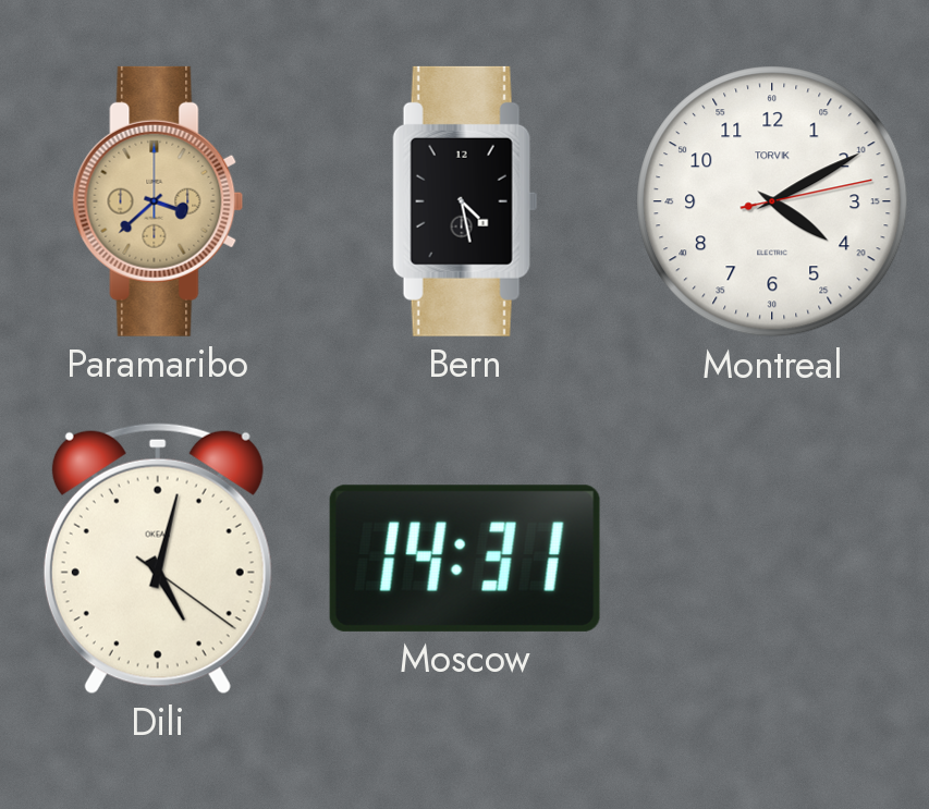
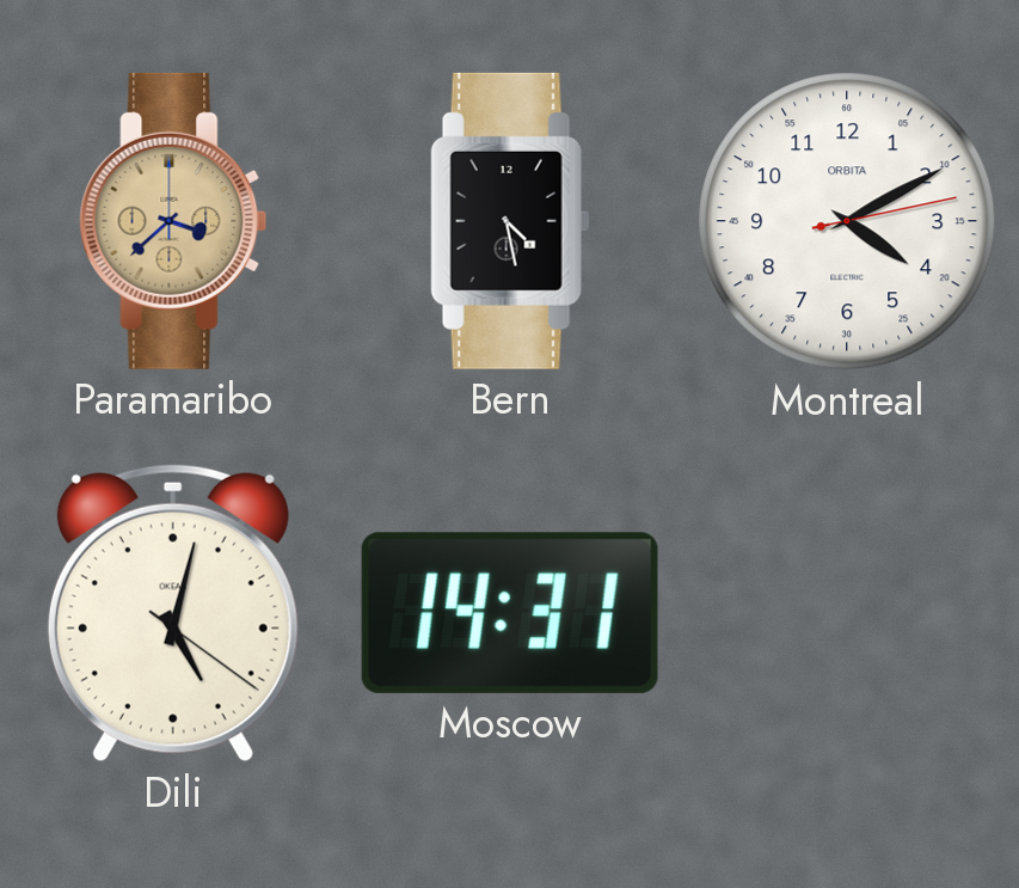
Montreal brand: TORVIK -> ORBITA
